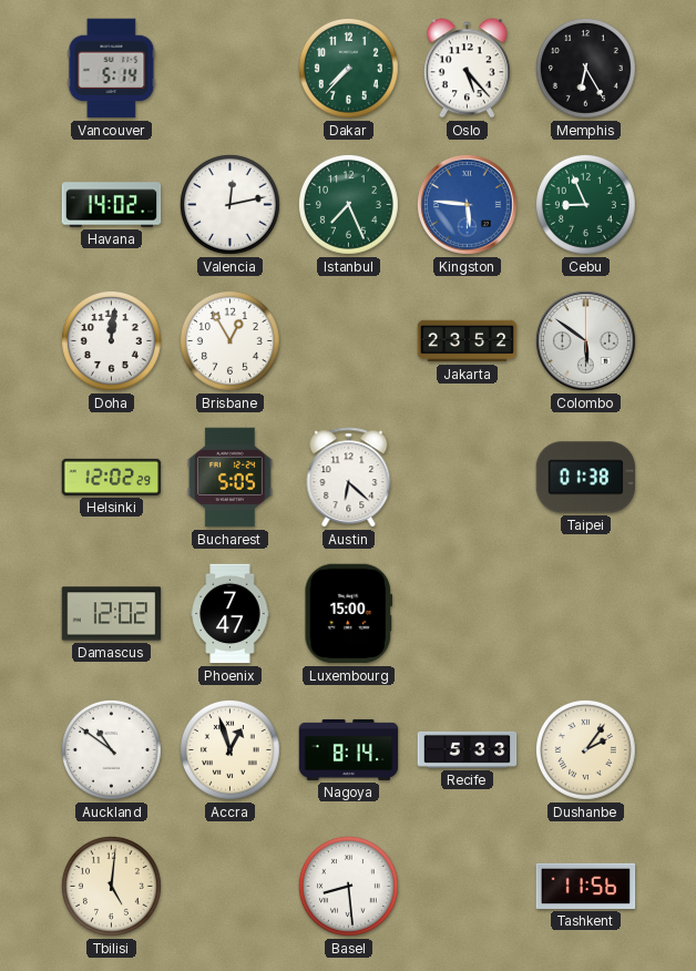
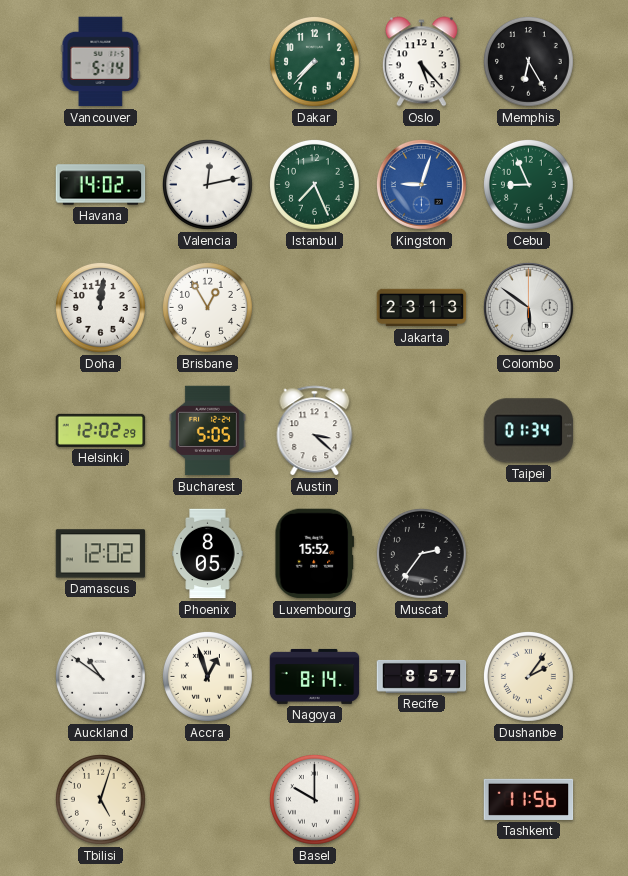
Kingston: 5:46 -> 9:03
Jakarta: 23:52 -> 23:13
Austin: 6:22 -> 3:22
Taipei: 01:38 -> 01:34
Phoenix: 7:47 -> 8:05
Luxembourg: 15:00 -> 15:52
Muscat: none -> 2:36
Recife: 5:33 -> 8:57
Tbilisi: 5:01 -> 5:03
Basel: 8:29 -> 10:00
